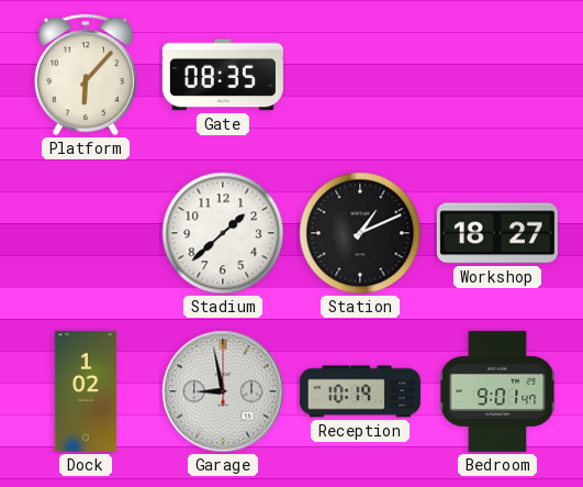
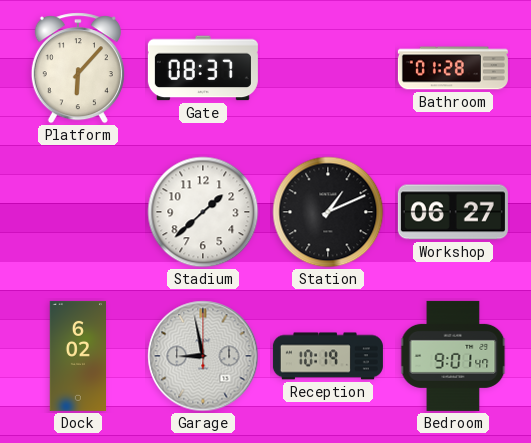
Gate: 08:35 -> 08:37
Bathroom: none -> 01:28
Workshop: 18:27 -> 06:27
Dock: 1:02 -> 6:02
